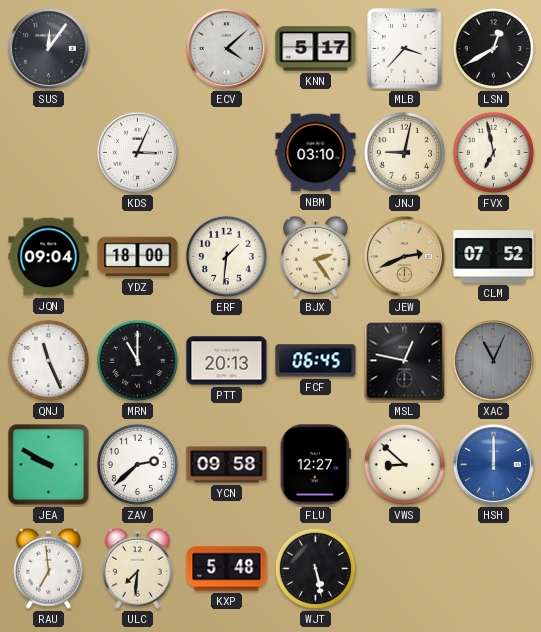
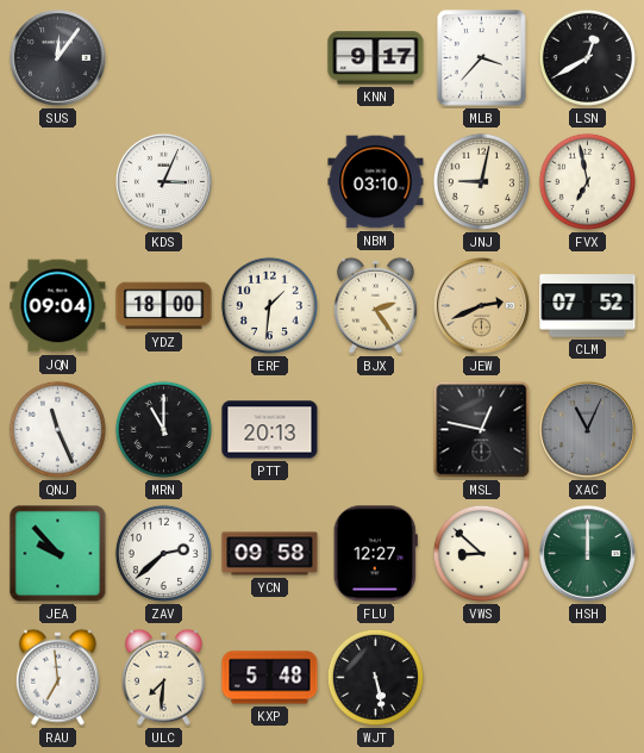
ECV: 4:08 -> none
KNN: 5:17 -> 9:17
FCF: 06:45 -> none
JEA: 9:50 -> 9:53
HSH dial: blue -> green
